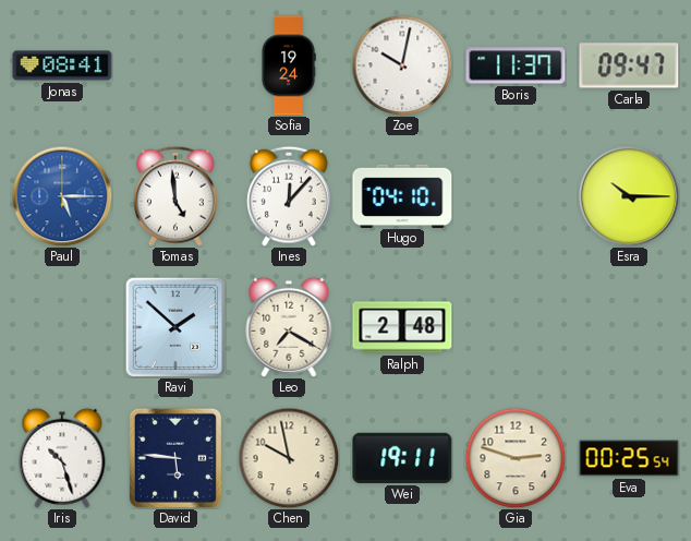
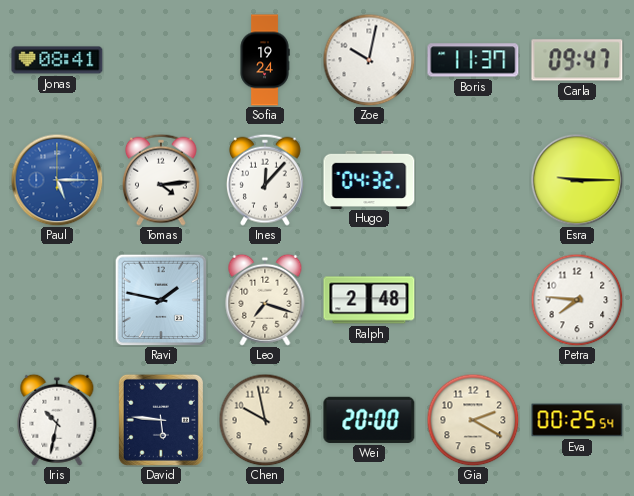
Tomas: 4:59 -> 4:14
Hugo: 04:10 -> 04:32
Esra: 10:15 -> 9:15
Ravi: 1:52 -> 1:47
Leo: 7:20 -> 7:18
Petra: none -> 7:46
Iris: 10:27 -> 10:32
Wei: 19:11 -> 20:00
Gia: 2:48 -> 2:20
